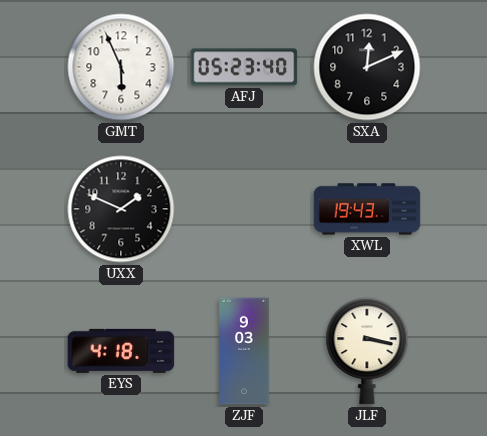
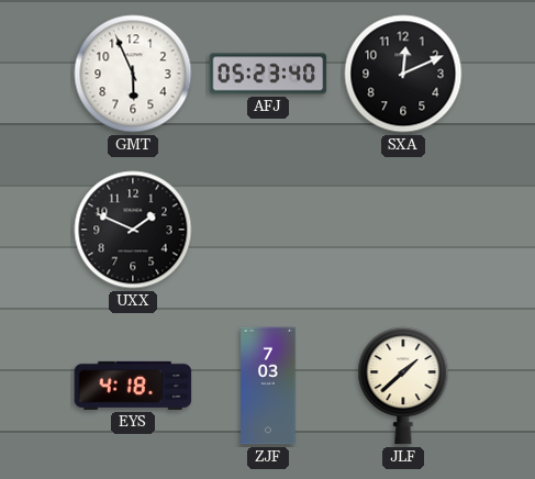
XWL: 19:43 -> none
ZJF: 9:03 -> 7:03
JLF: 3:17 -> 1:38
